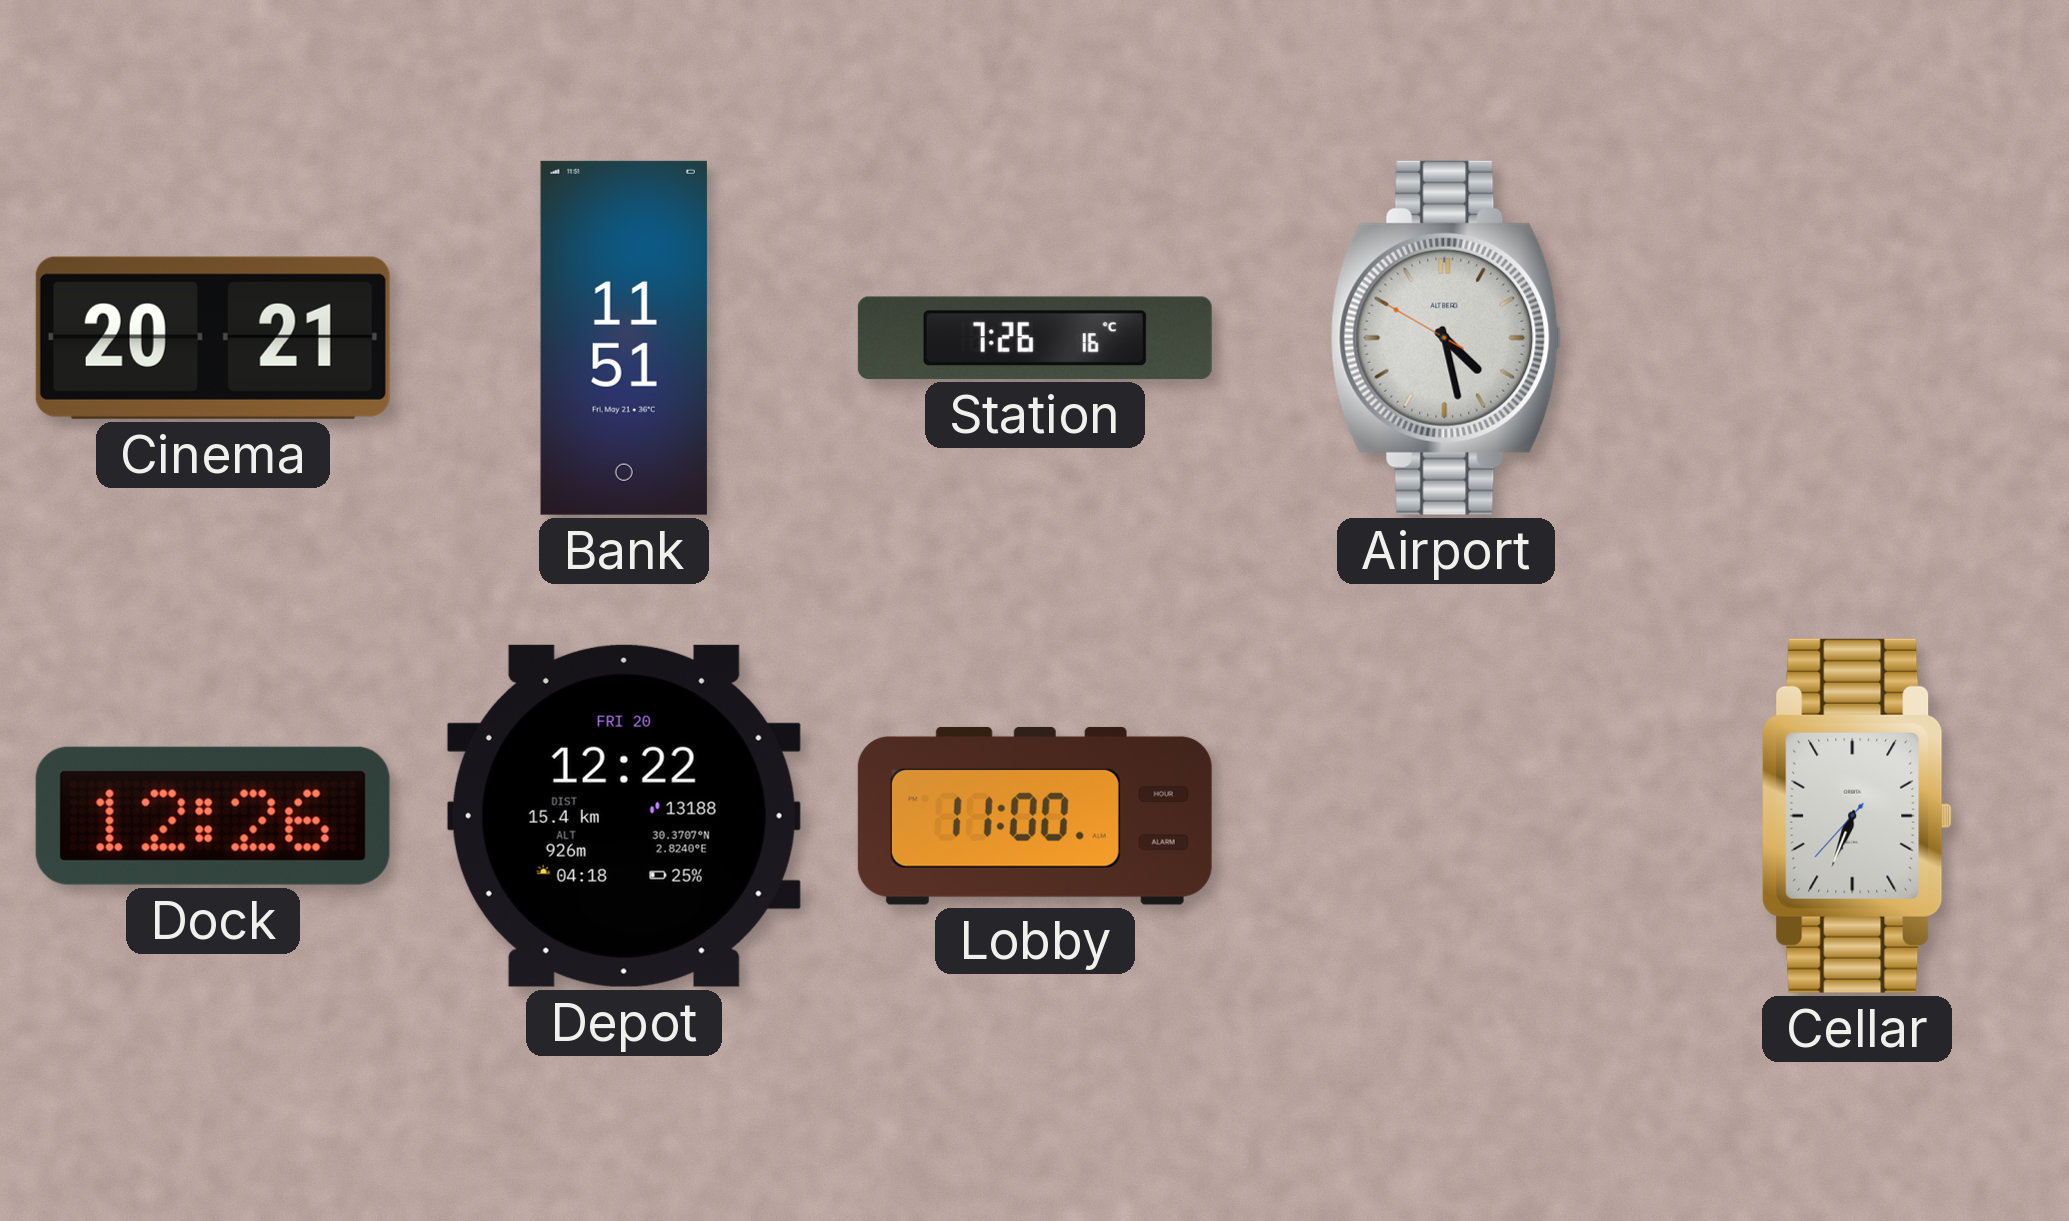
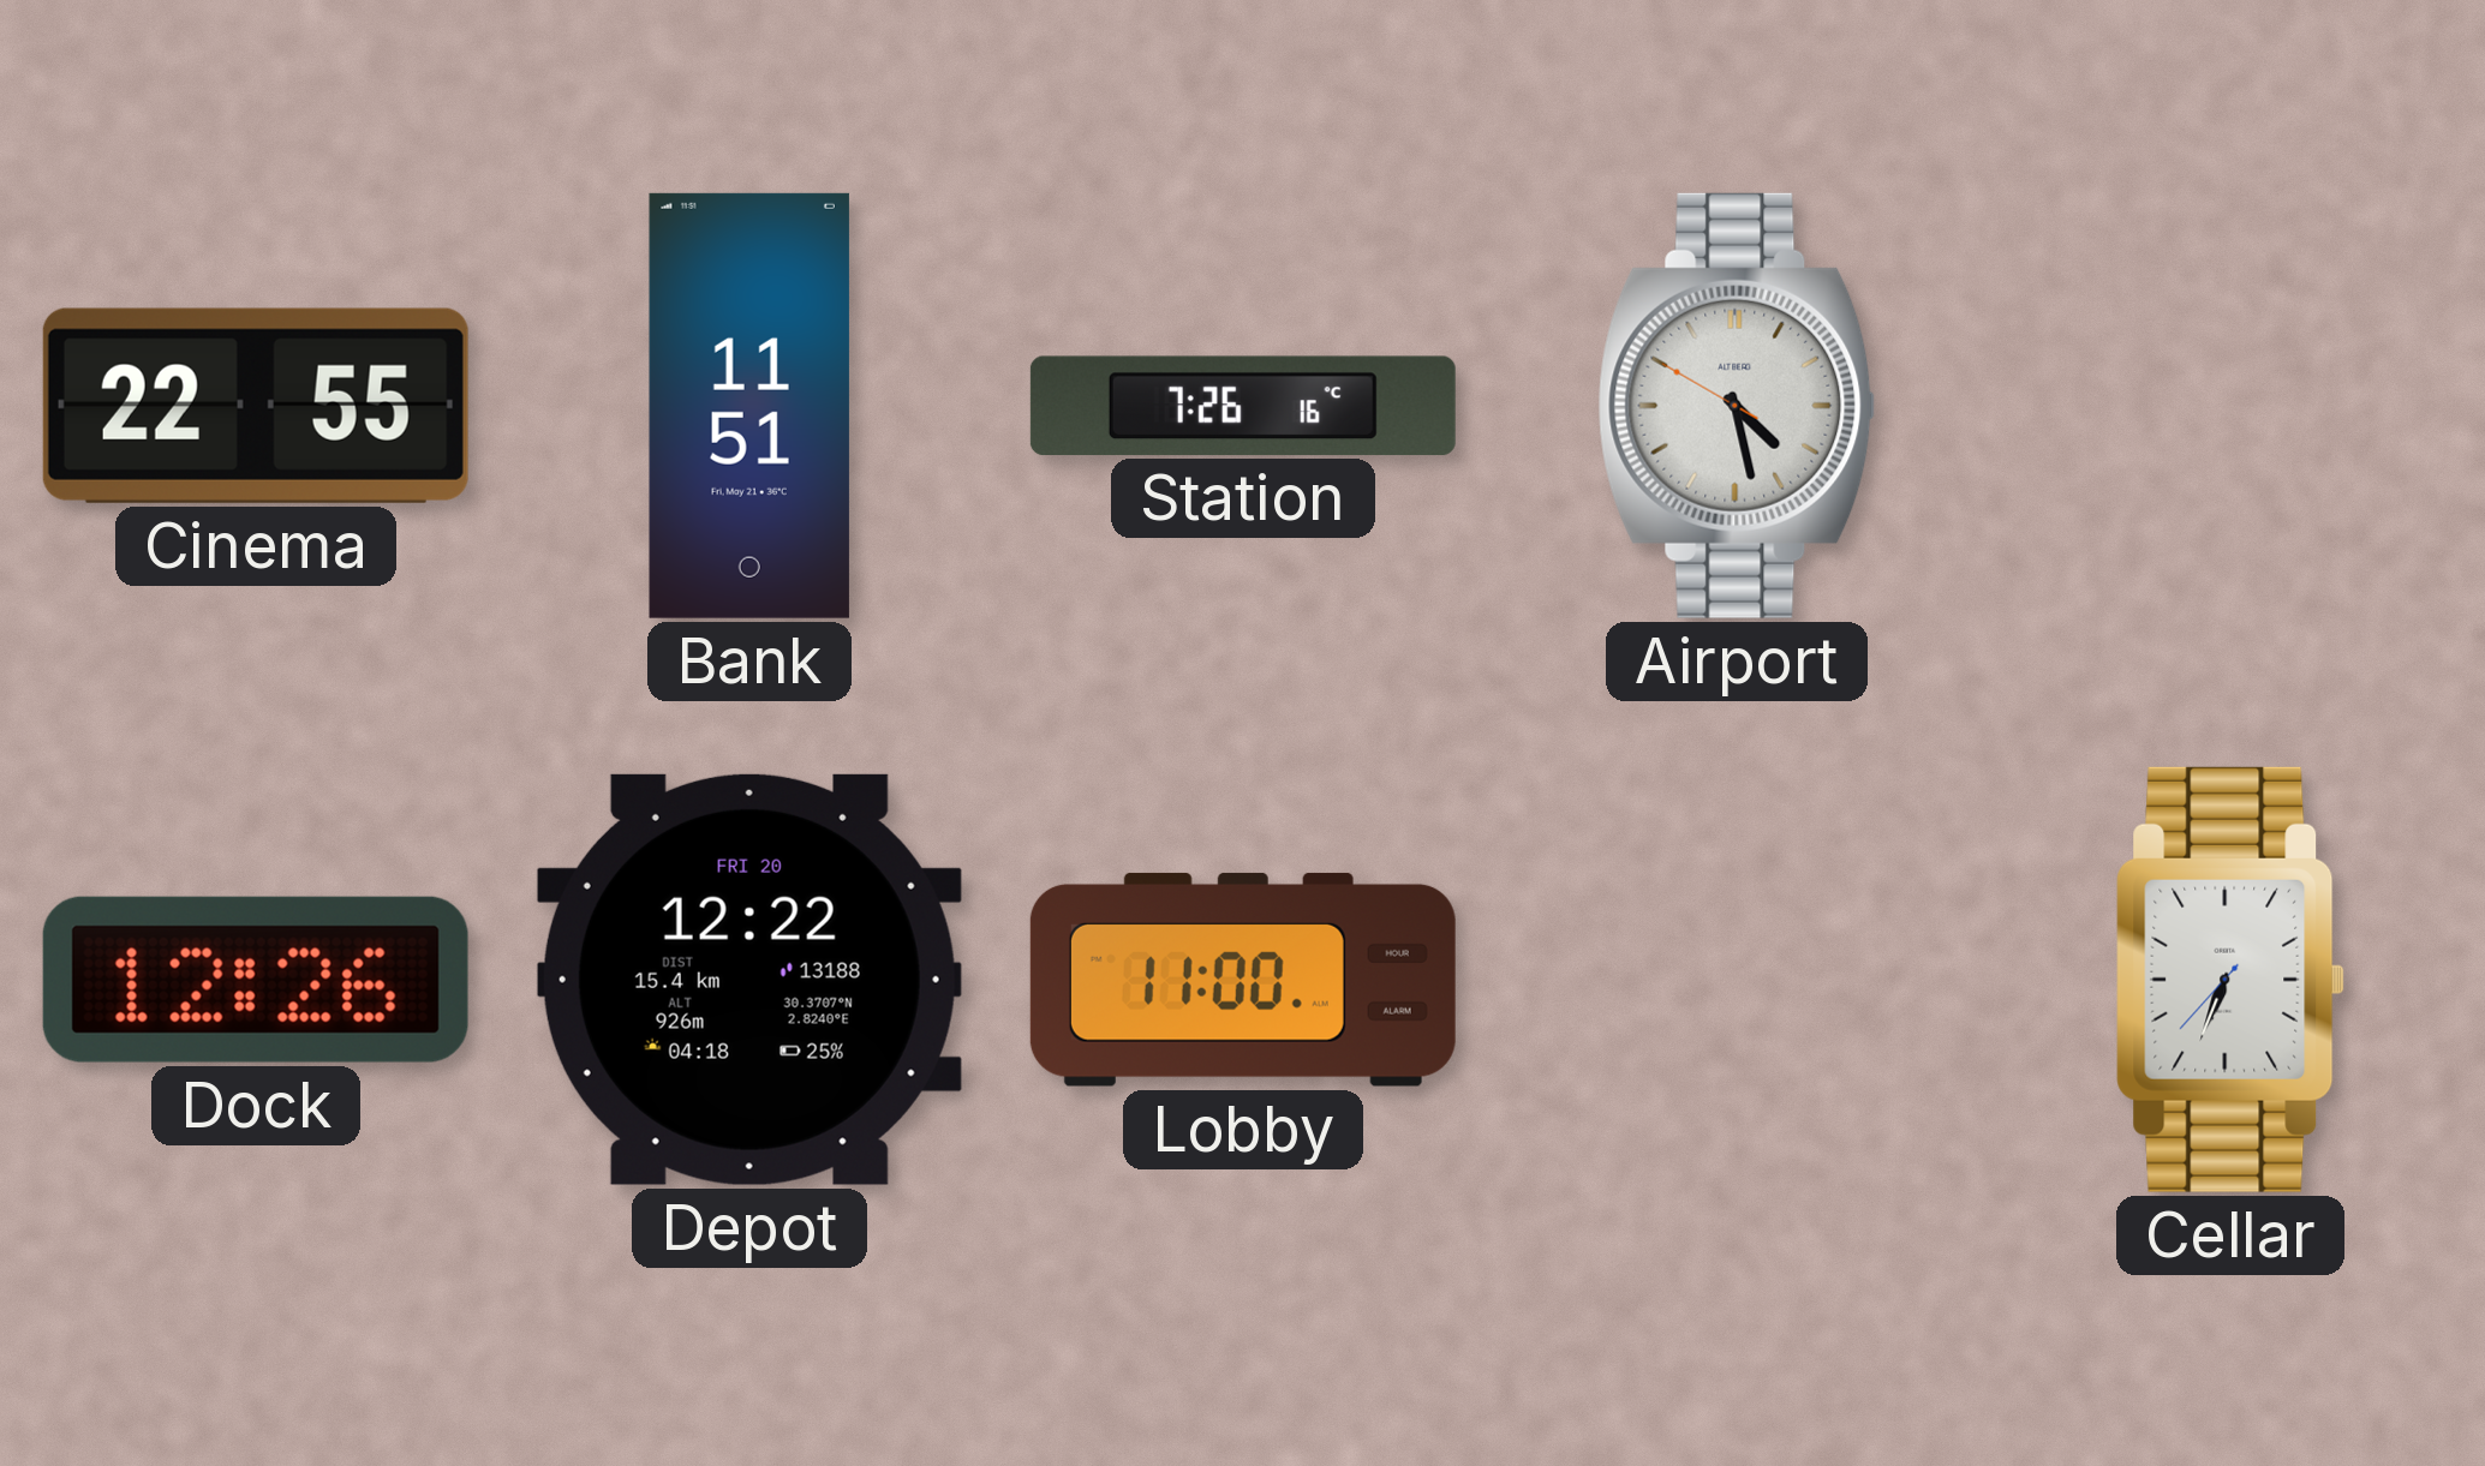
Cinema: 20:21 -> 22:55
